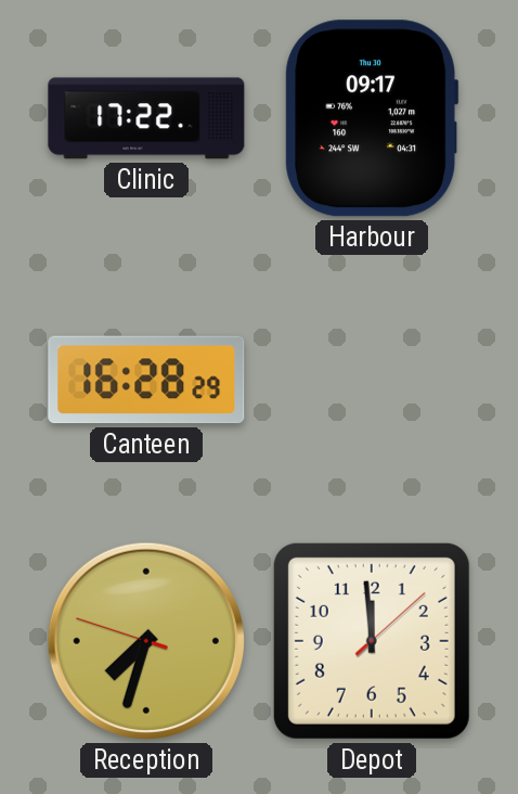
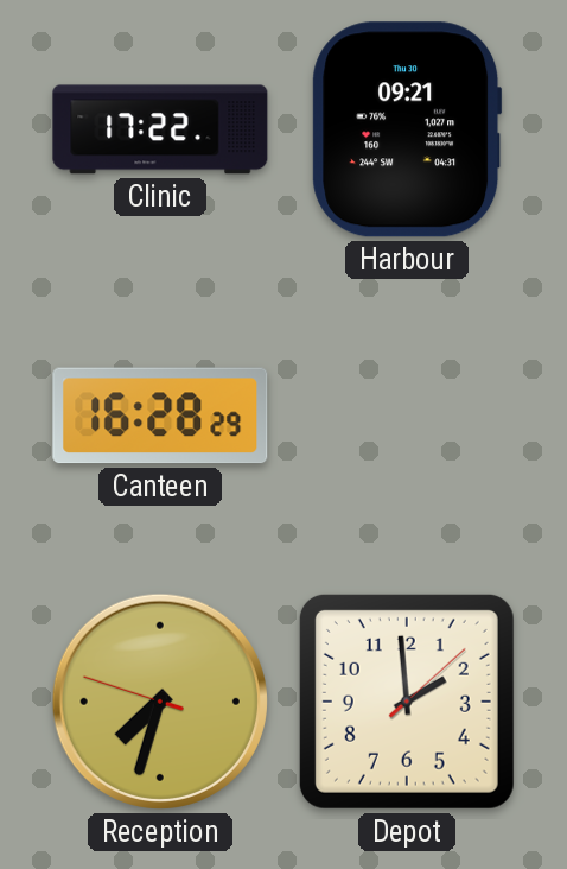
Harbour: 09:17 -> 09:21
Depot: 11:59 -> 1:59
